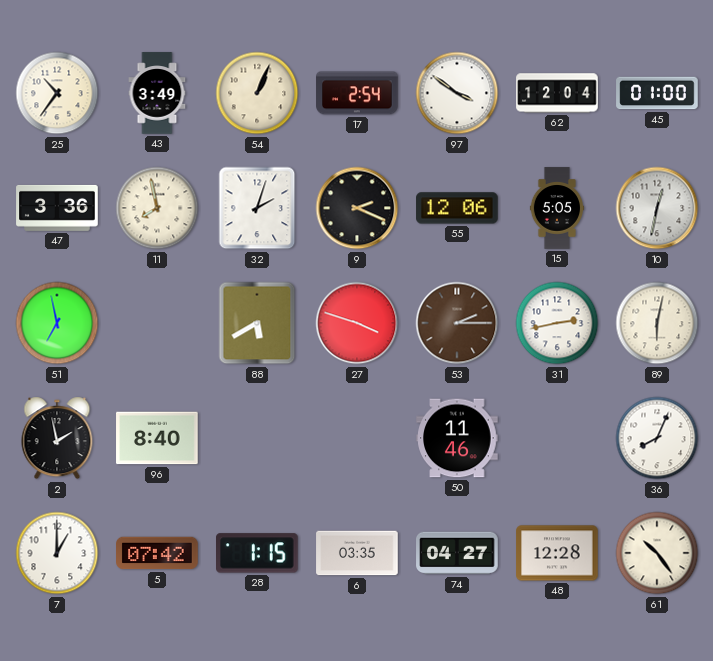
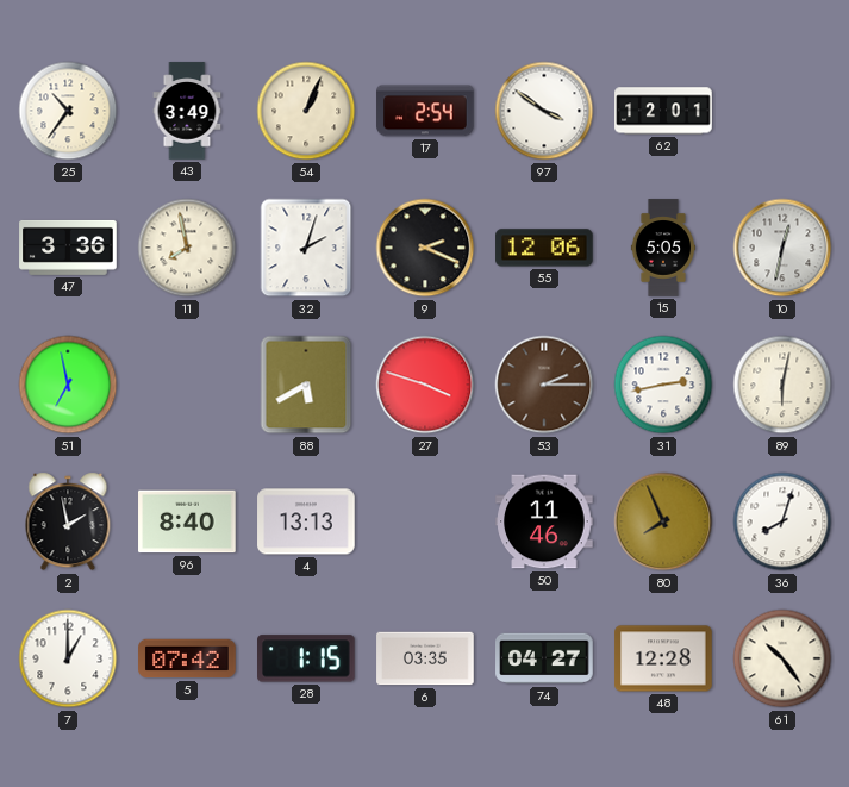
62: 12:04 -> 12:01
45: 01:00 -> none
4: none -> 13:13
80: none -> 7:56
36: 8:04 -> 8:03
